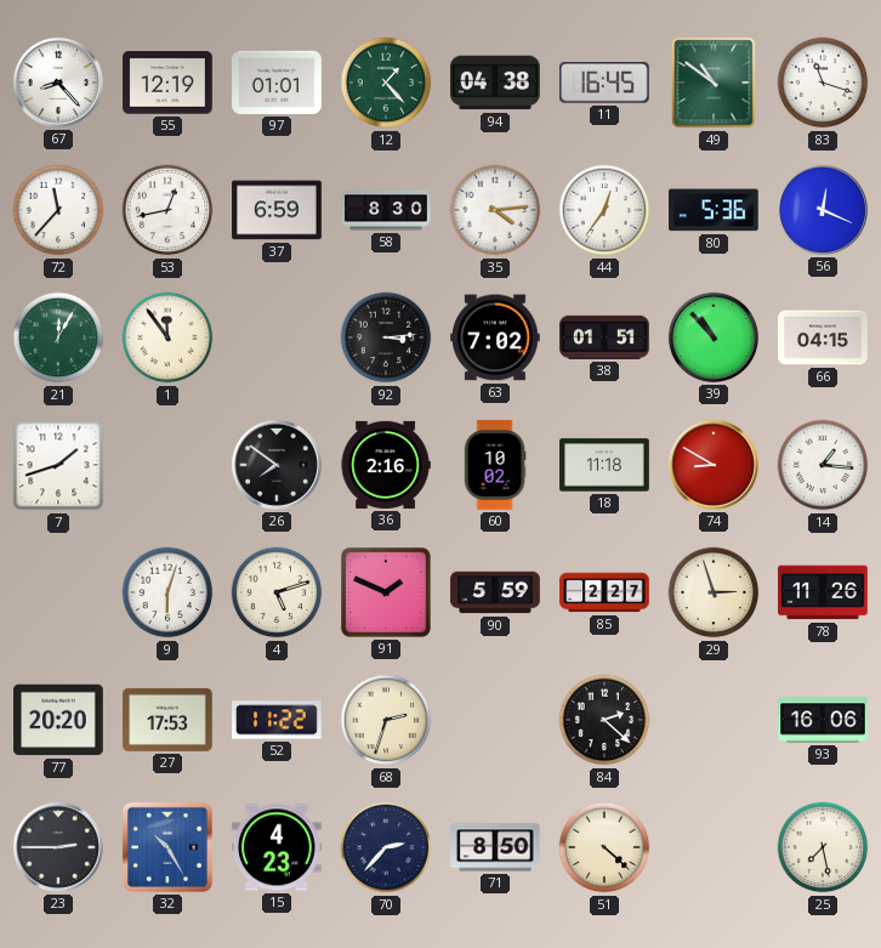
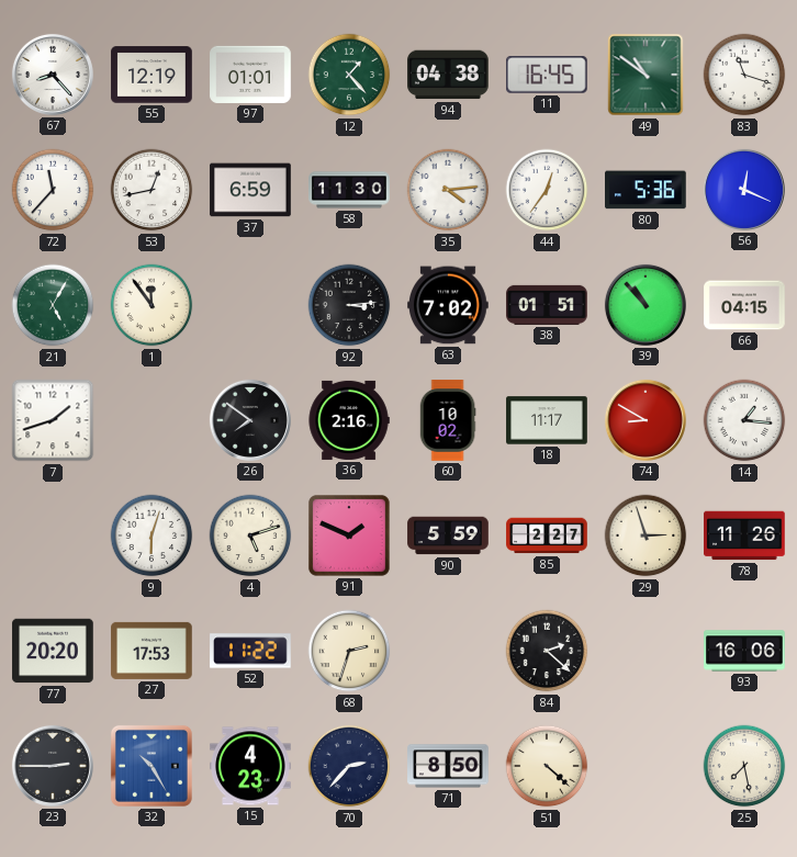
58: 8:30 -> 11:30
21: 12:05 -> 5:05
18: 11:18 -> 11:17
